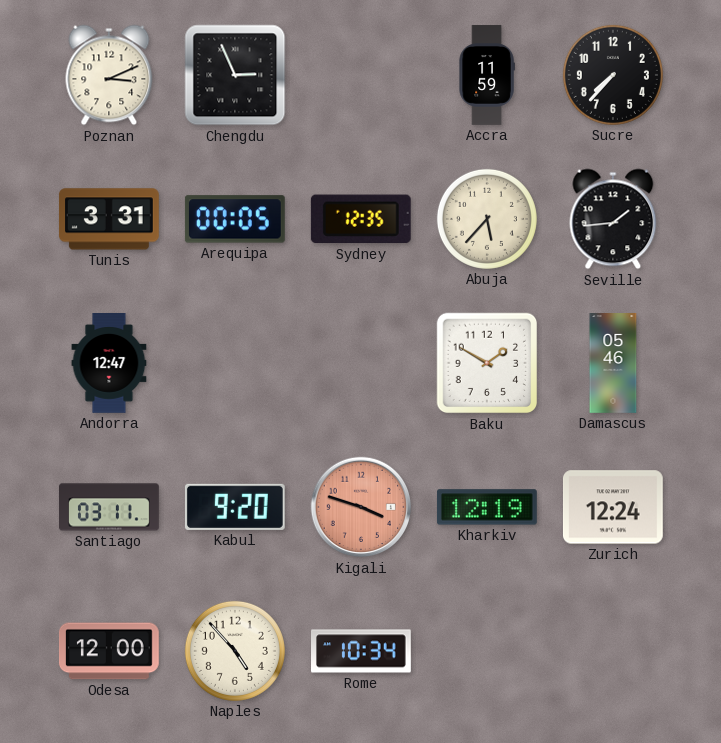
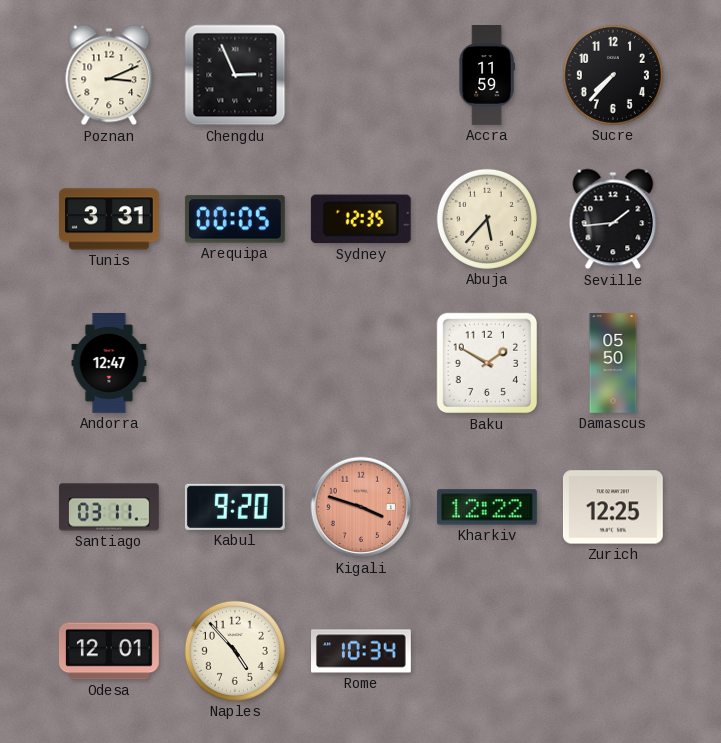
Damascus: 05:46 -> 05:50
Kharkiv: 12:19 -> 12:22
Zurich: 12:24 -> 12:25
Odesa: 12:00 -> 12:01
